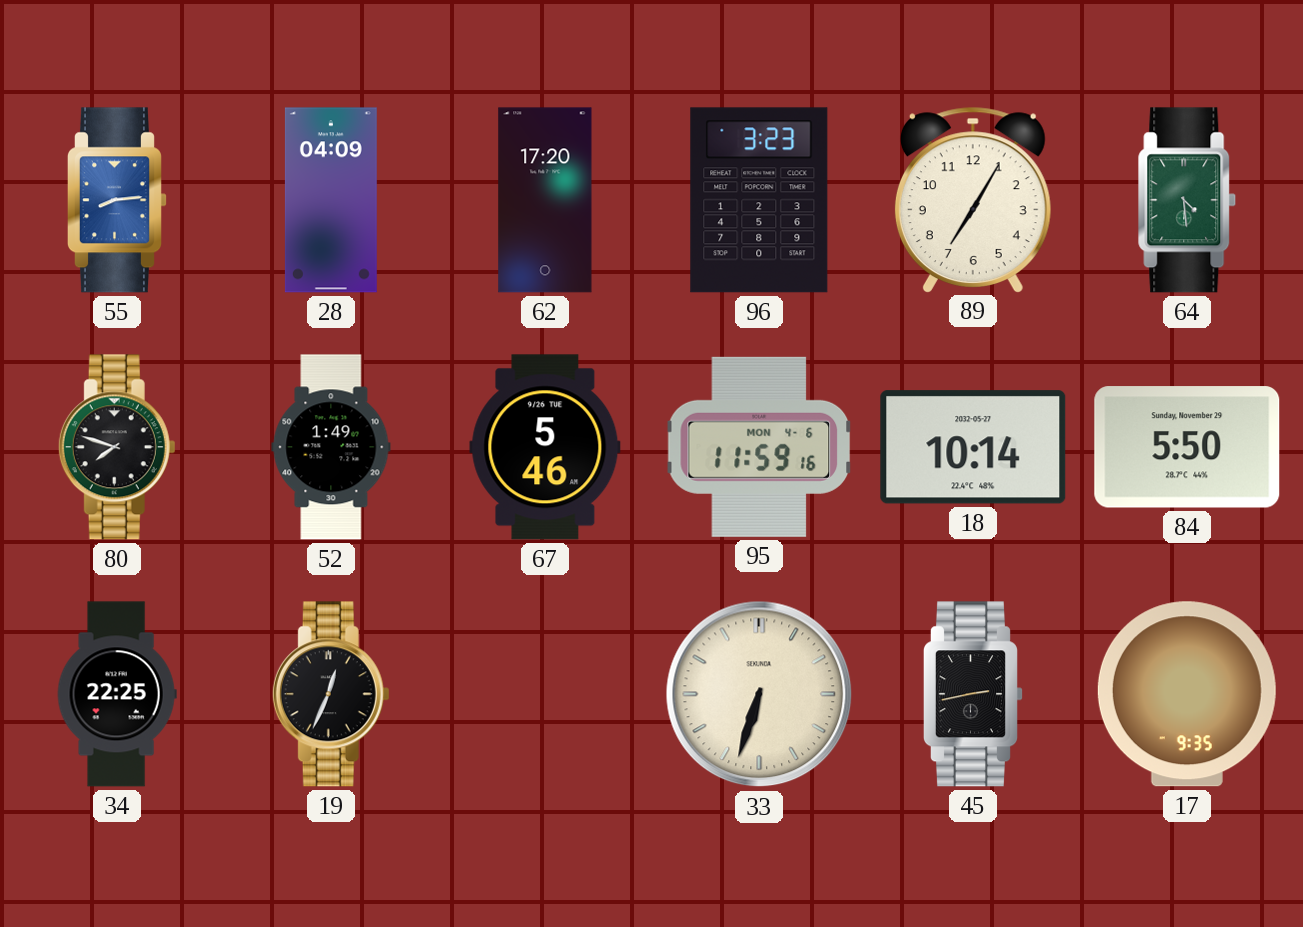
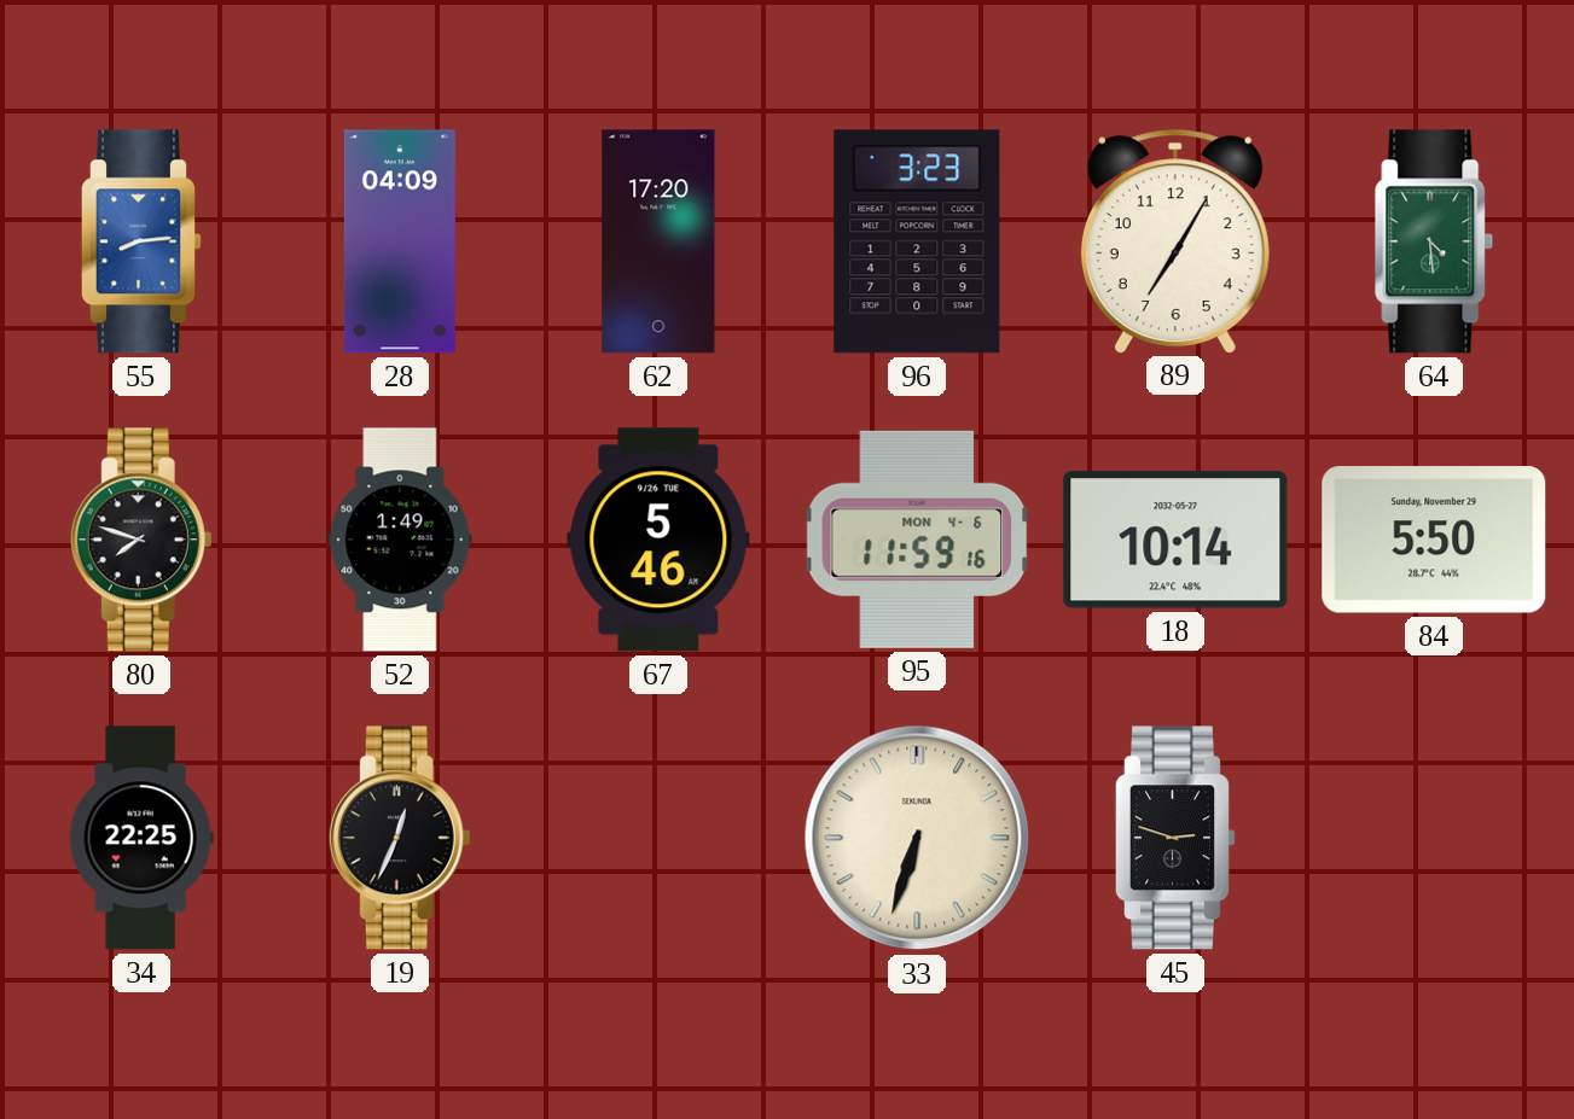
45: 2:43 -> 2:48
17: 9:35 -> none
